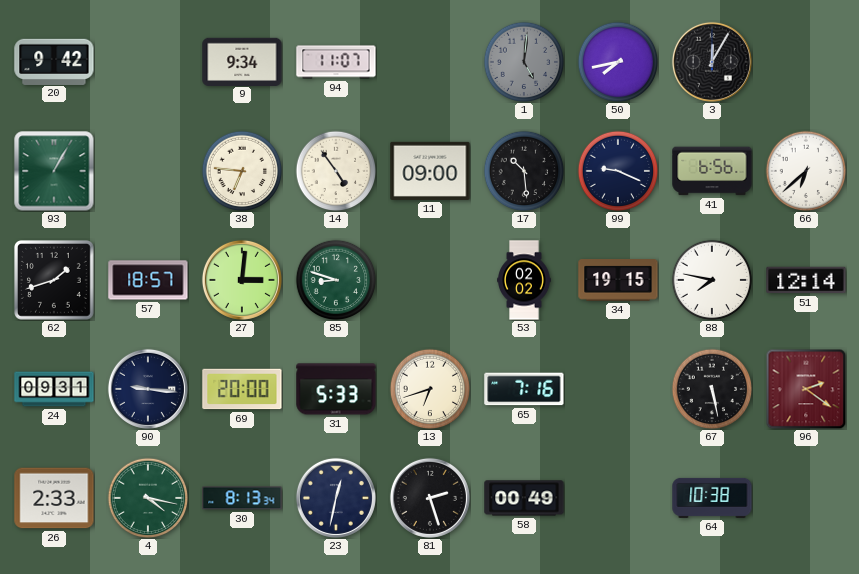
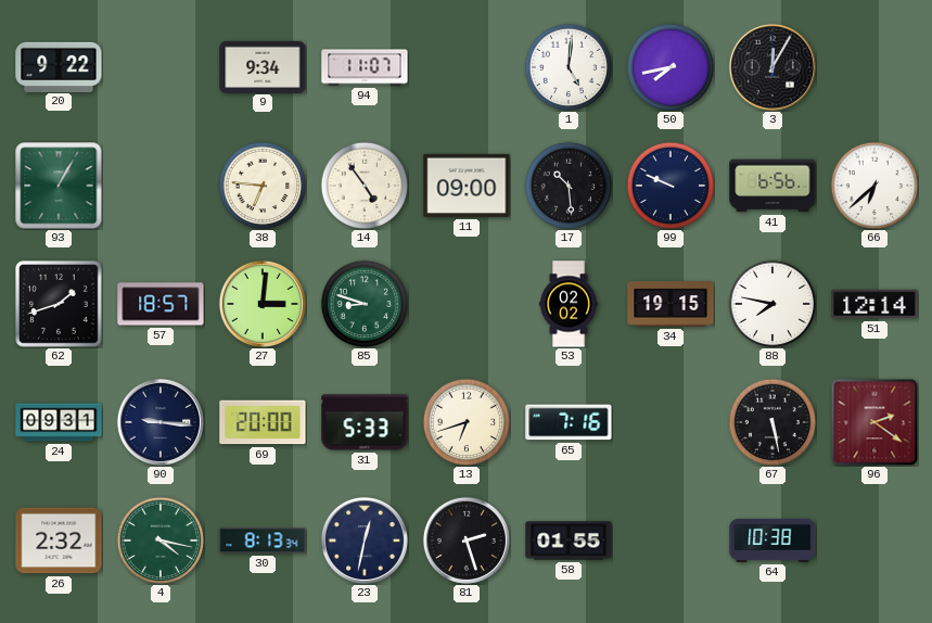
20: 9:42 -> 9:22
1 dial: grey -> white
99: 9:19 -> 9:49
26: 2:33 -> 2:32
58: 00:49 -> 01:55
